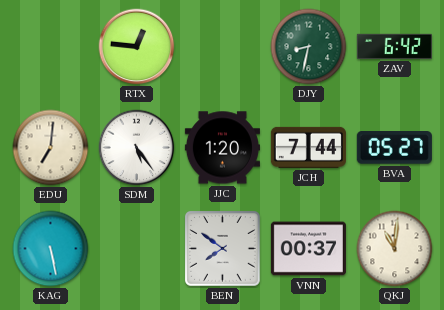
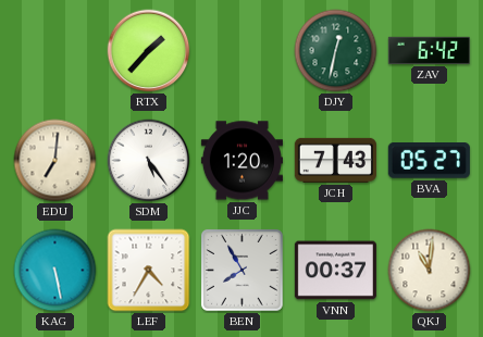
RTX: 12:46 -> 1:37
DJY: 8:32 -> 12:32
JCH: 7:44 -> 7:43
LEF: none -> 4:35
BEN: 7:51 -> 7:55
